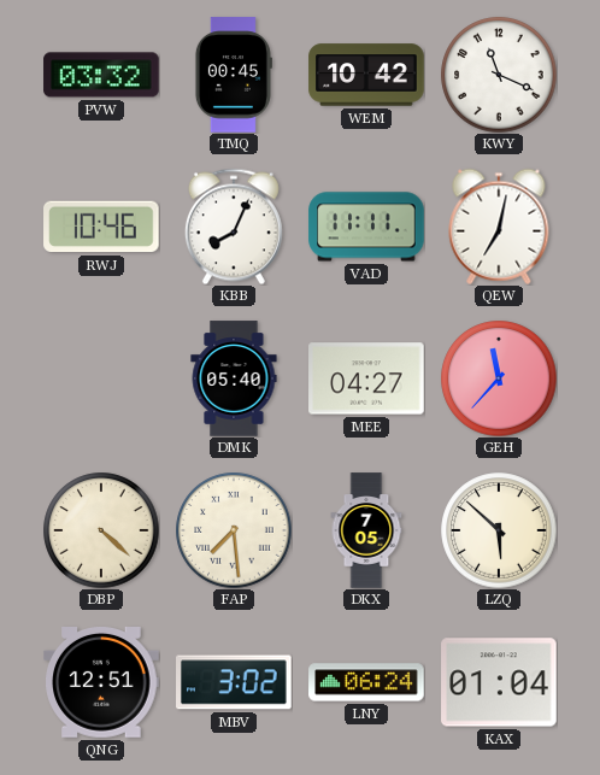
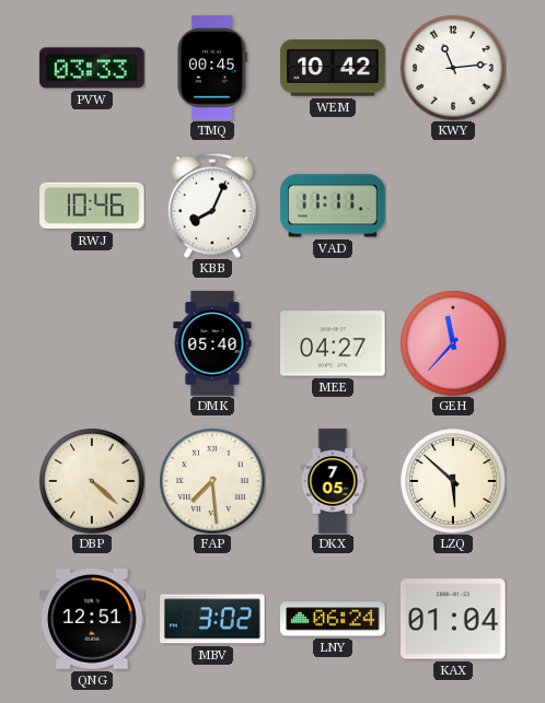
PVW: 03:32 -> 03:33
KWY: 11:19 -> 11:14
QEW: 7:02 -> none
